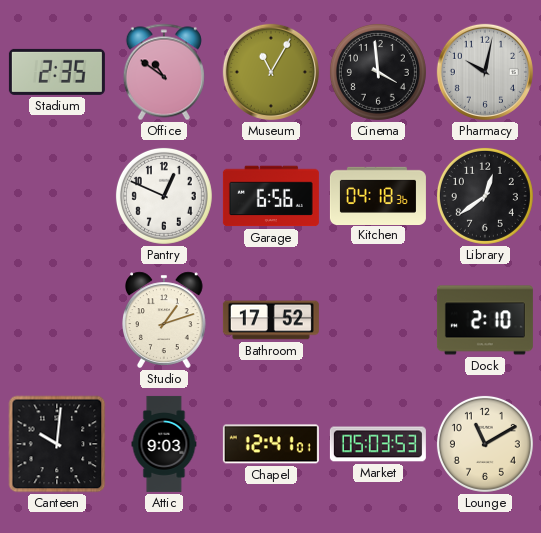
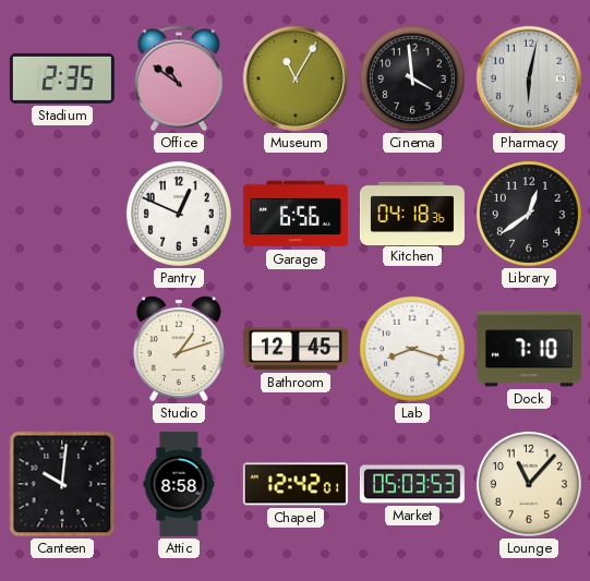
Pharmacy: 10:02 -> 6:02
Bathroom: 17:52 -> 12:45
Lab: none -> 8:18
Dock: 2:10 -> 7:10
Attic: 9:03 -> 8:58
Chapel: 12:41 -> 12:42
Lounge: 11:10 -> 11:07
